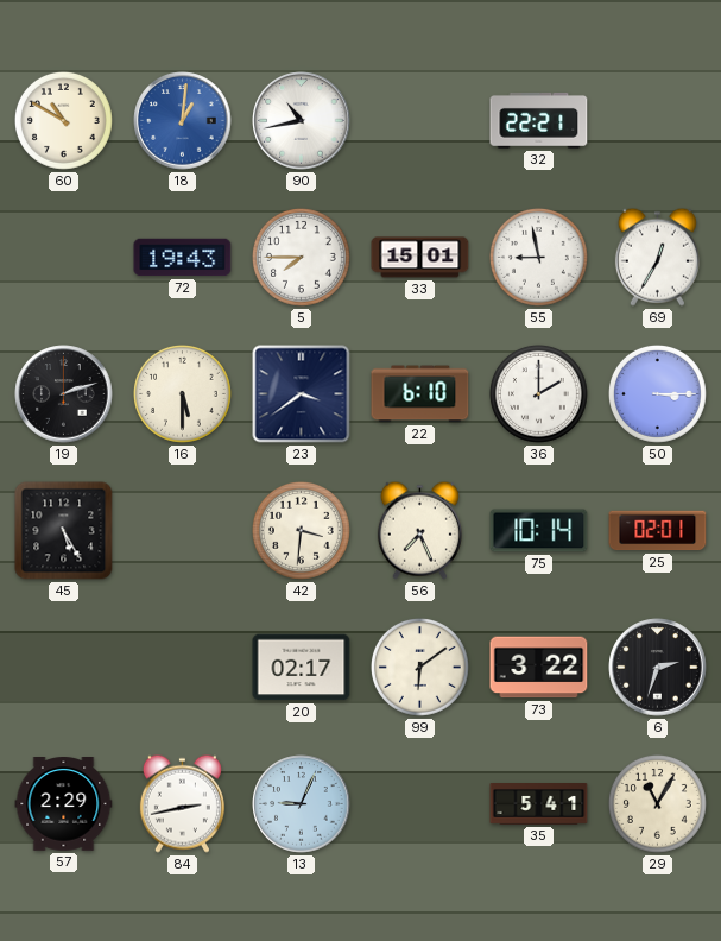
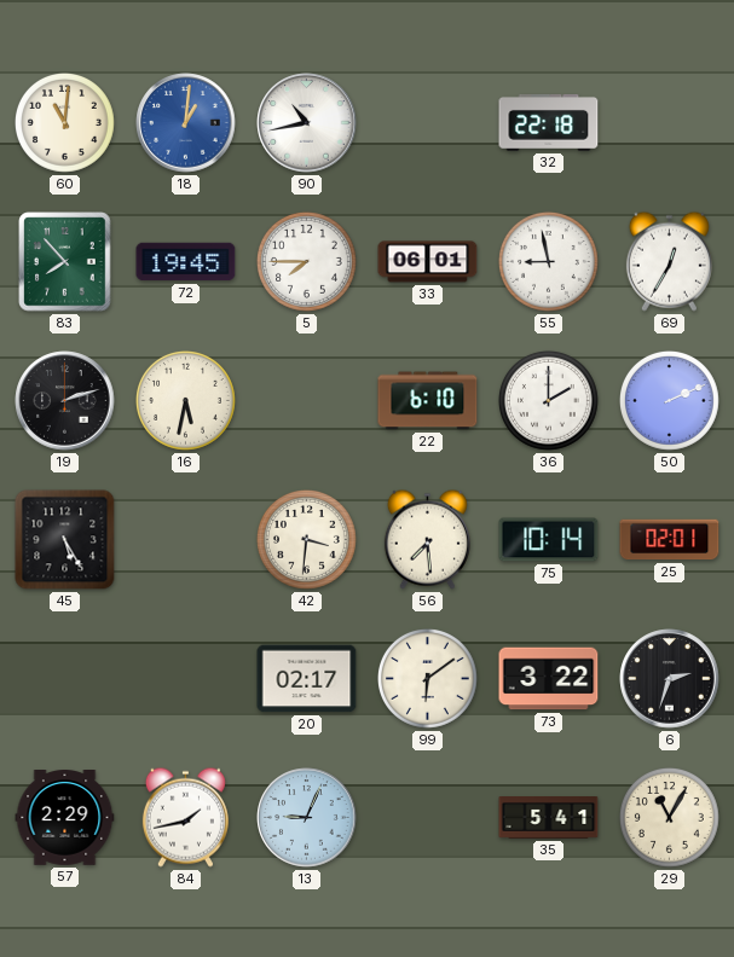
60: 10:50 -> 11:01
32: 22:21 -> 22:18
83: none -> 7:53
72: 19:43 -> 19:45
33: 15:01 -> 06:01
16: 5:30 -> 5:32
23: 3:39 -> none
50: 3:15 -> 2:11
56: 7:26 -> 7:29
84: 2:43 -> 1:43
